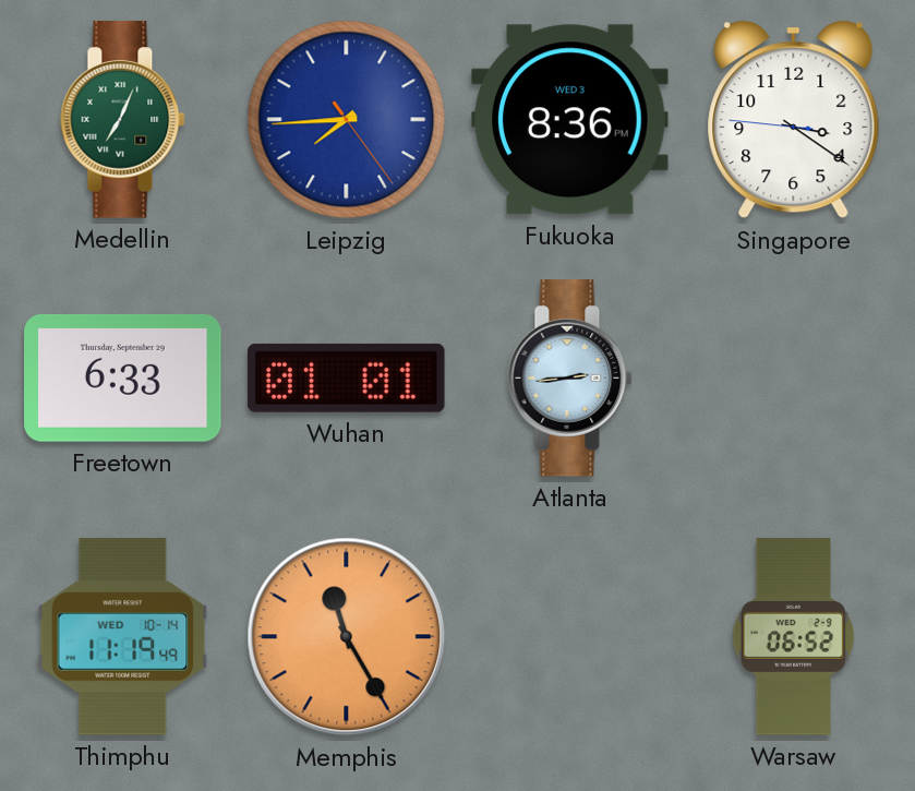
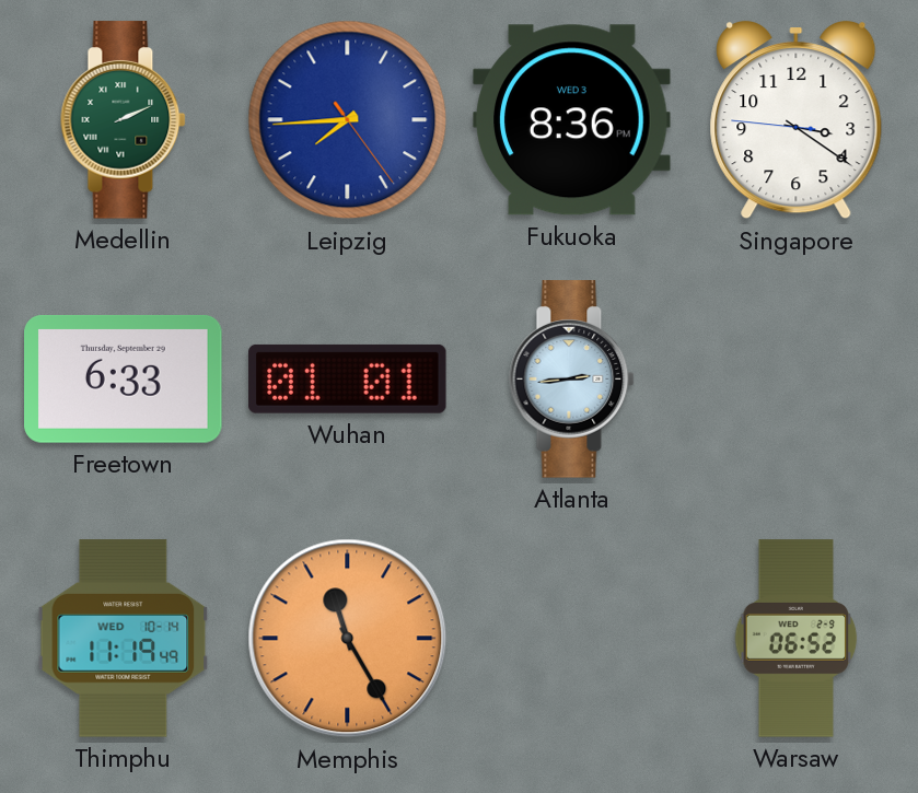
Medellin: 7:04 -> 2:11
